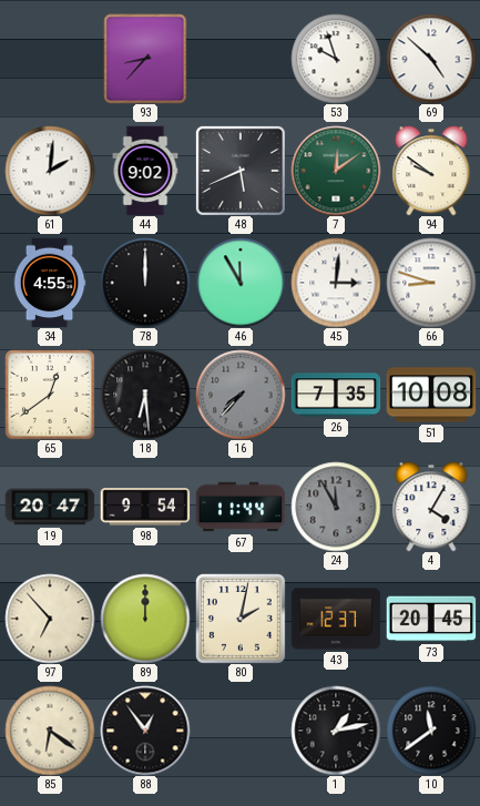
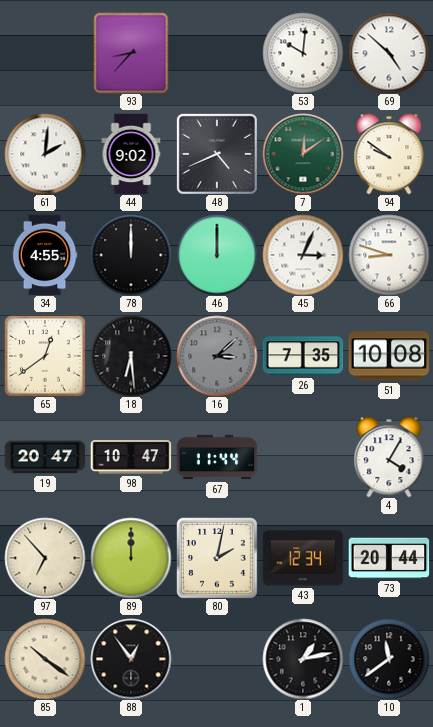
53: 9:57 -> 10:01
48: 5:41 -> 4:41
46: 11:55 -> 12:00
45: 3:01 -> 3:04
16: 7:37 -> 3:08
98: 9:54 -> 10:47
24: 11:55 -> none
43: 12:37 -> 12:34
73: 20:45 -> 20:44
85: 6:21 -> 10:21
